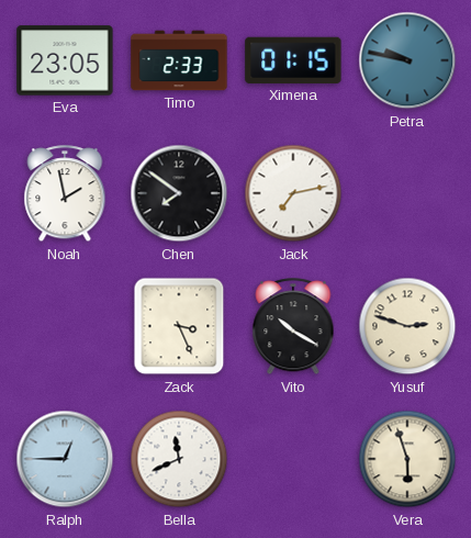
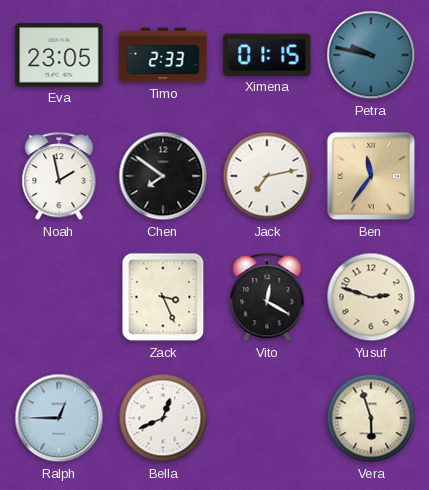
Ben: none -> 11:36
Vito: 10:20 -> 12:20
Bella: 11:41 -> 12:41
